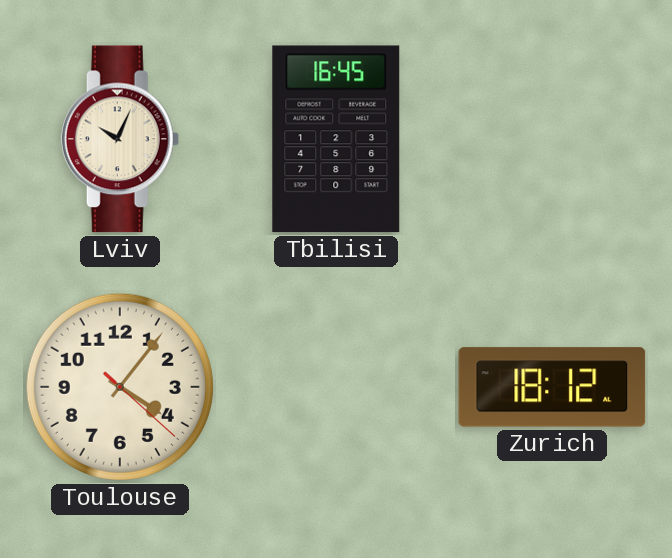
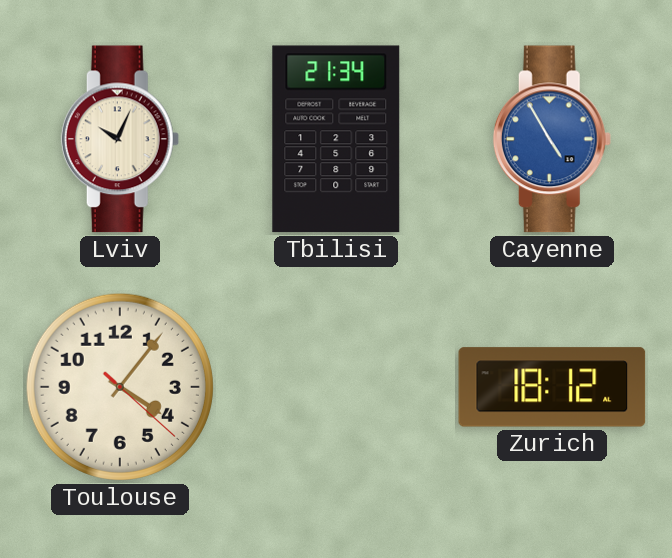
Tbilisi: 16:45 -> 21:34
Cayenne: none -> 4:55
